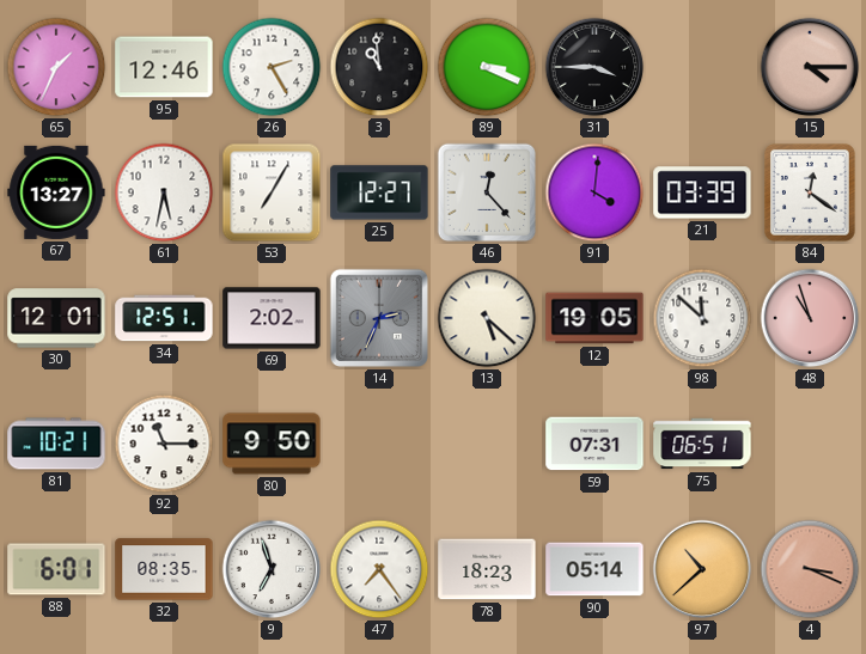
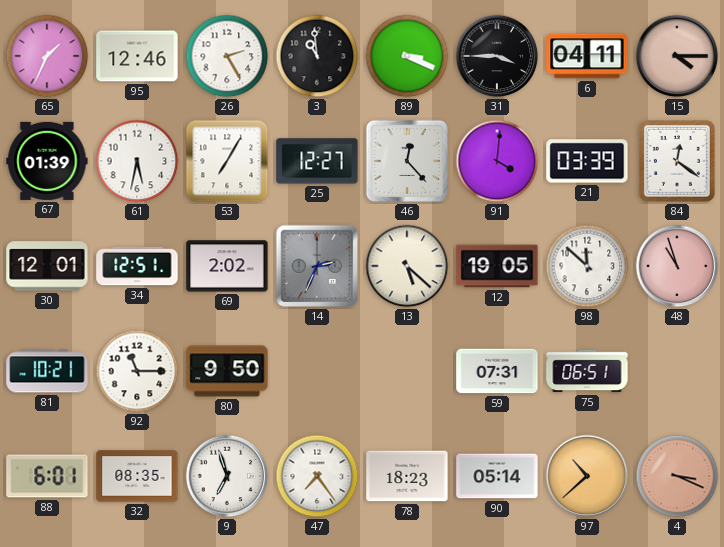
6: none -> 04:11
67: 13:27 -> 01:39
